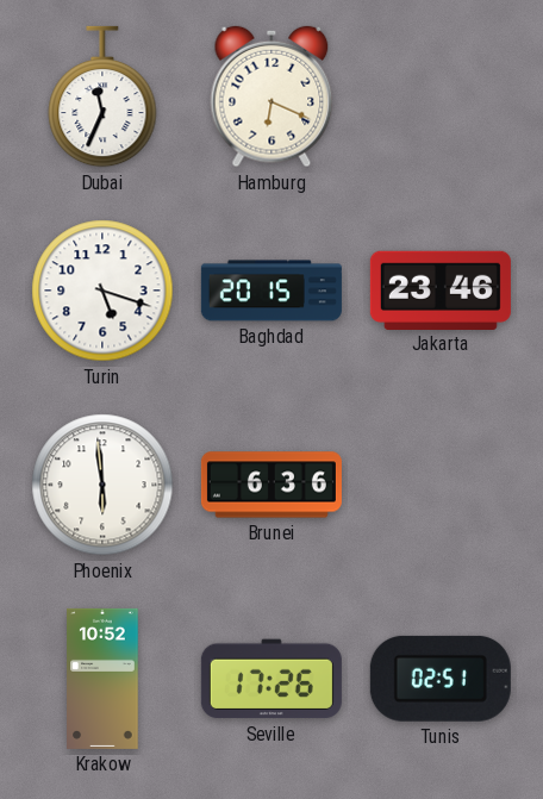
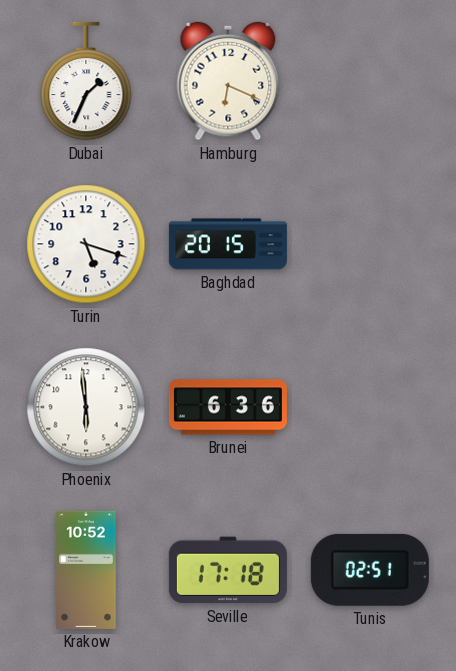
Dubai: 11:34 -> 1:34
Jakarta: 23:46 -> none
Seville: 17:26 -> 17:18
